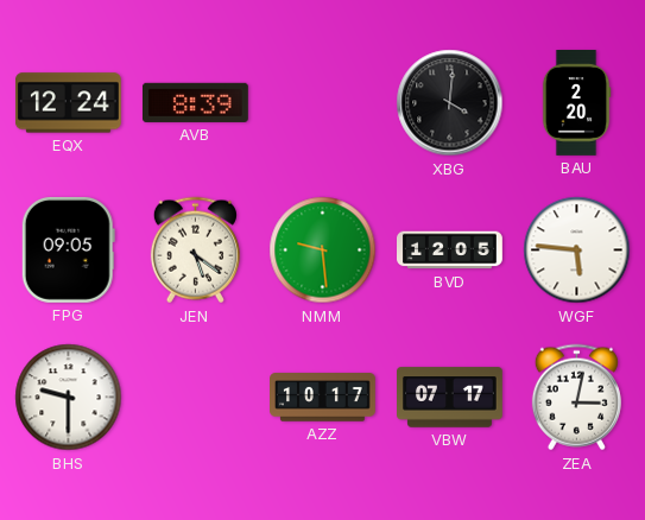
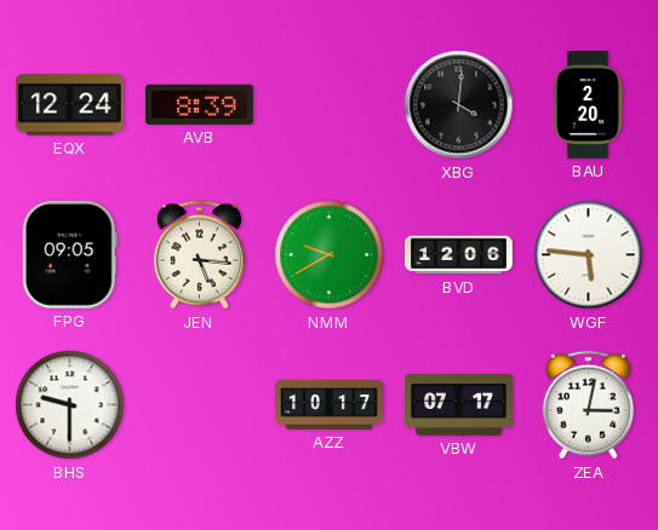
JEN: 5:21 -> 5:16
NMM: 9:29 -> 9:40
BVD: 12:05 -> 12:06
